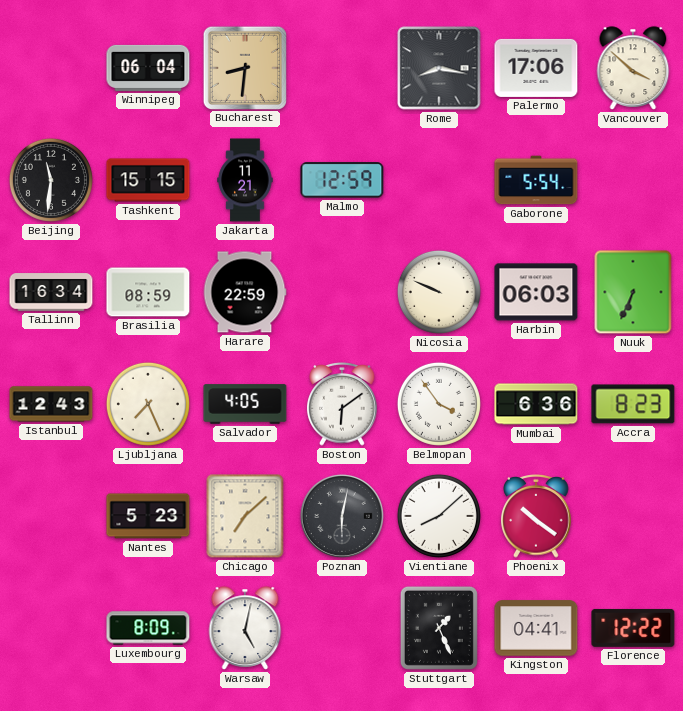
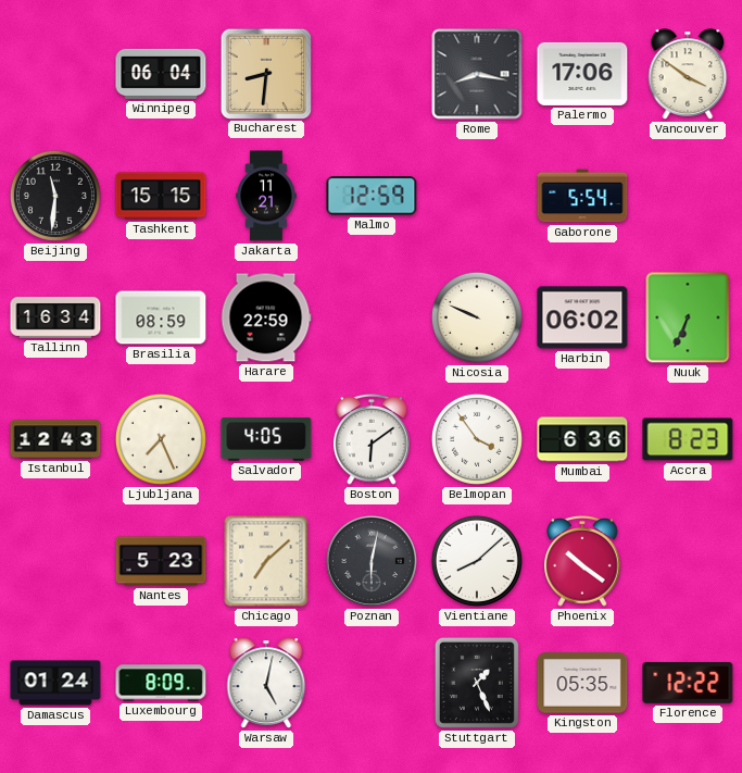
Vancouver: 3:52 -> 3:51
Harbin: 06:03 -> 06:02
Damascus: none -> 01:24
Kingston: 04:41 -> 05:35
